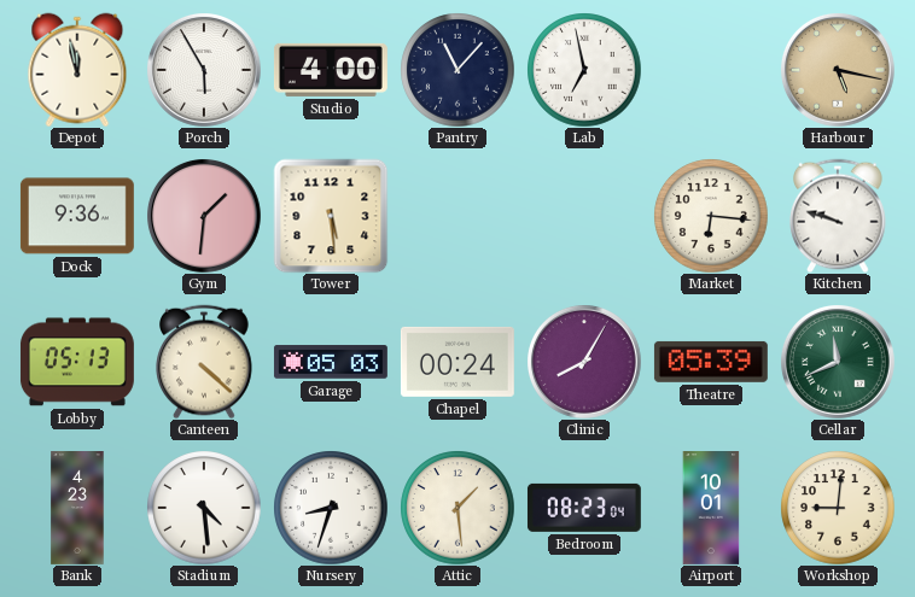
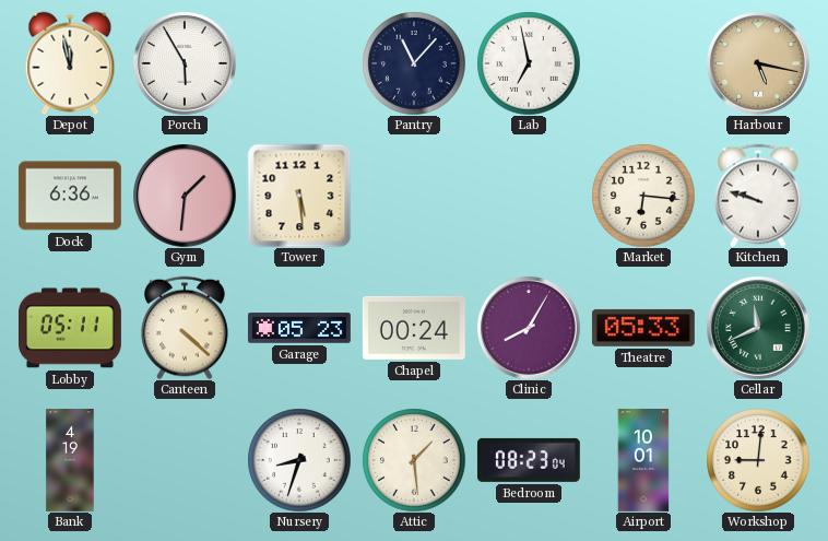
Studio: 4:00 -> none
Dock: 9:36 -> 6:36
Lobby: 05:13 -> 05:11
Garage: 05:03 -> 05:23
Theatre: 05:39 -> 05:33
Bank: 4:23 -> 4:19
Stadium: 4:29 -> none
